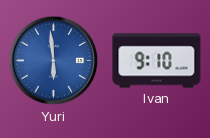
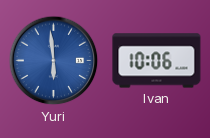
Ivan: 9:10 -> 10:06
